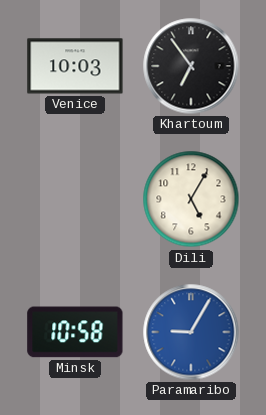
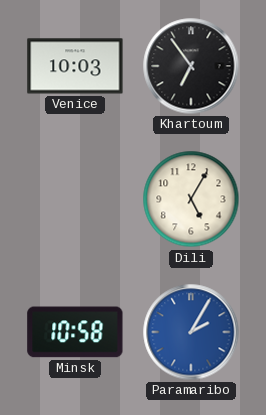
Paramaribo: 9:05 -> 2:05
